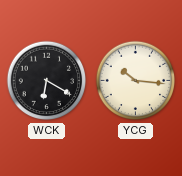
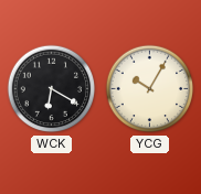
YCG: 10:16 -> 10:05
